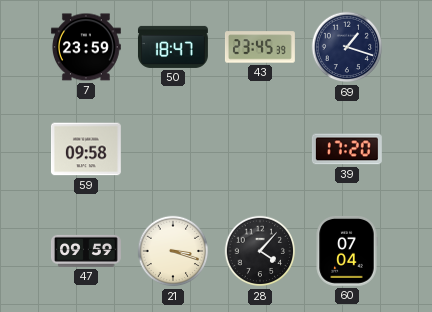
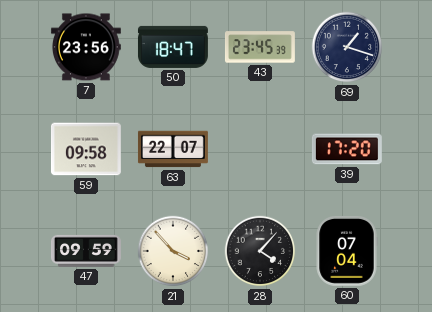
7: 23:59 -> 23:56
63: none -> 22:07
21: 3:18 -> 3:53
